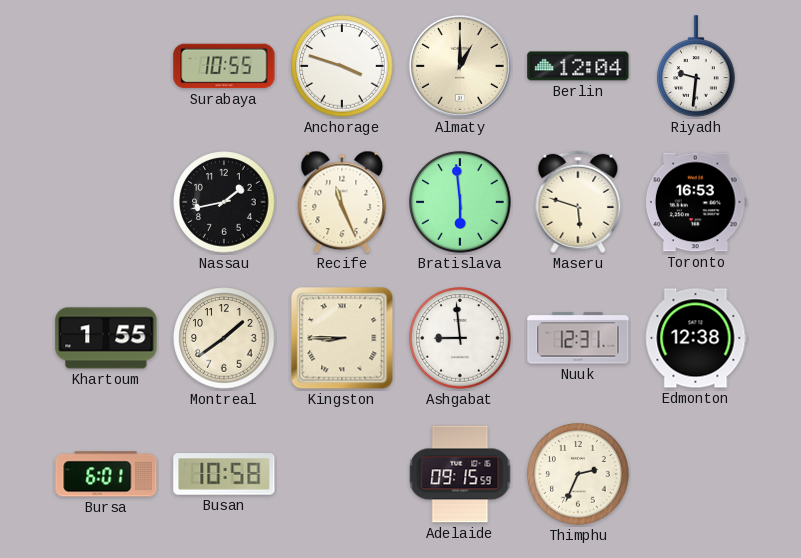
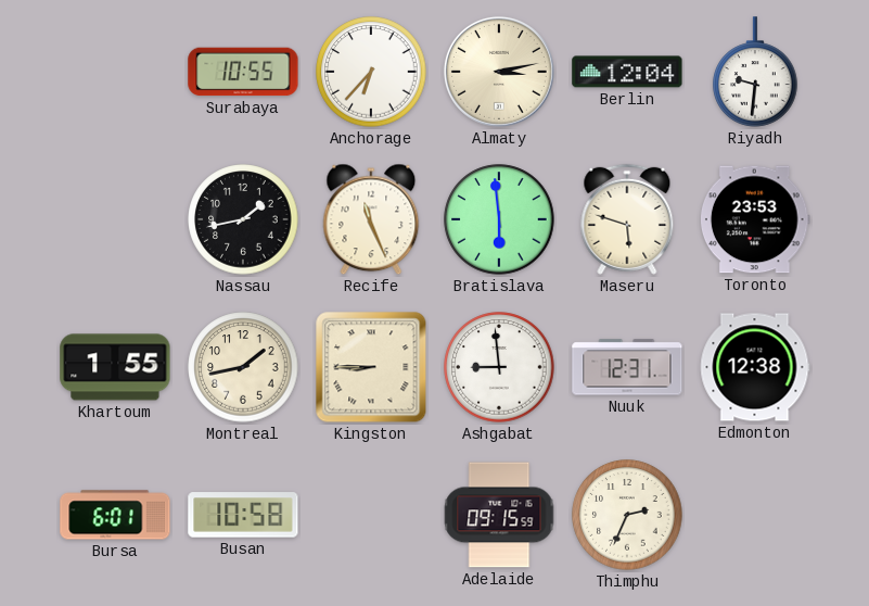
Anchorage: 3:48 -> 6:37
Almaty: 1:00 -> 3:13
Toronto: 16:53 -> 23:53
Montreal: 1:39 -> 1:43
